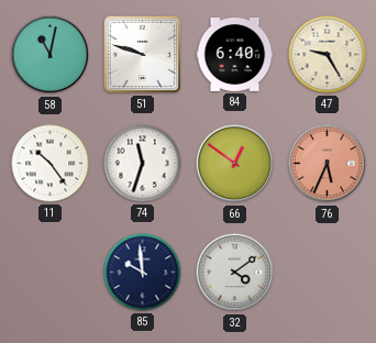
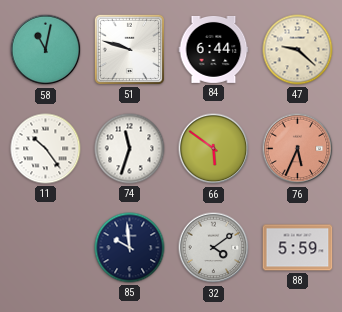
84: 6:40 -> 6:44
47: 9:25 -> 9:22
66: 12:51 -> 5:51
88: none -> 5:59
